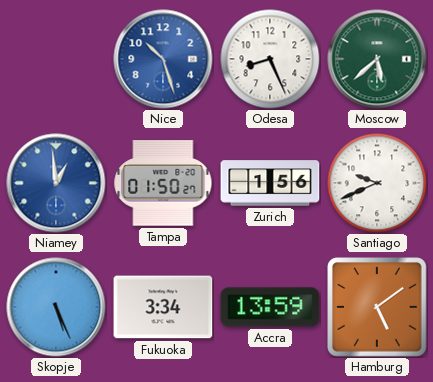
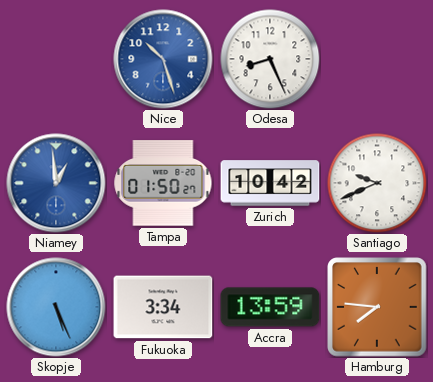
Moscow: 5:38 -> none
Zurich: 1:56 -> 10:42
Hamburg: 5:09 -> 7:46
